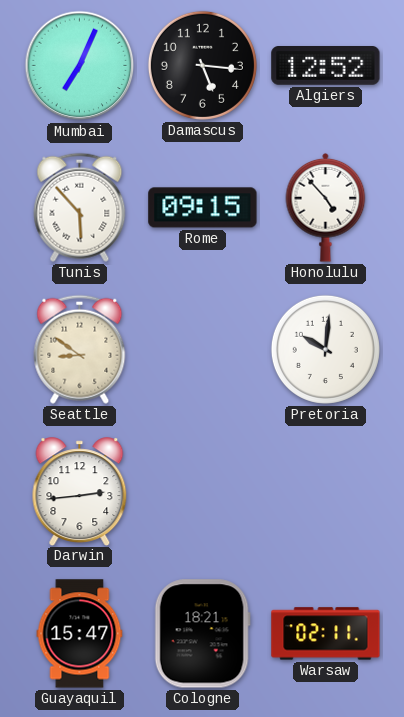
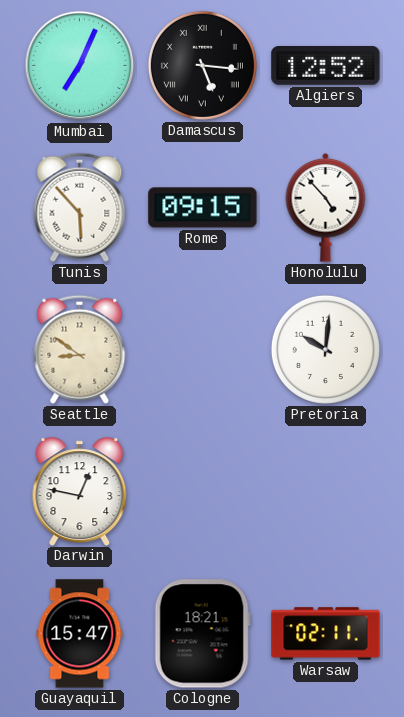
Damascus numerals: Arabic -> Roman
Darwin: 2:44 -> 12:47
